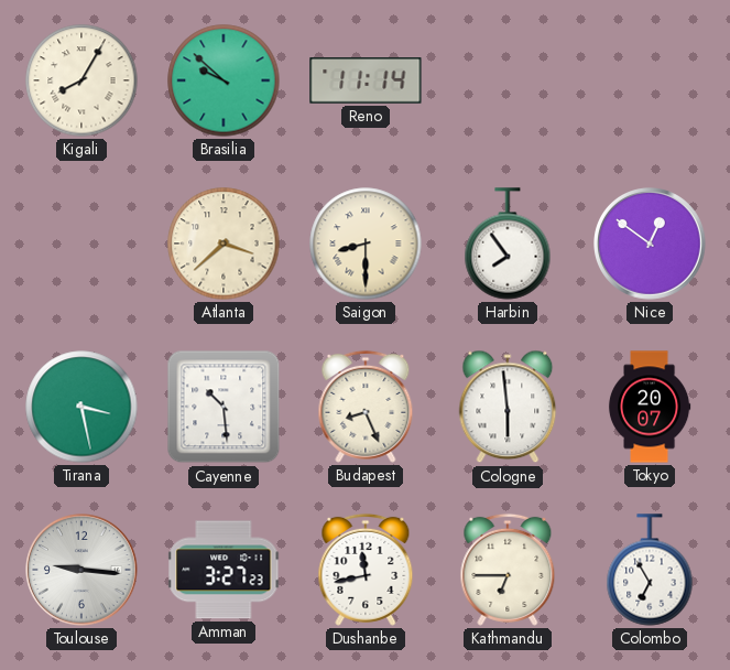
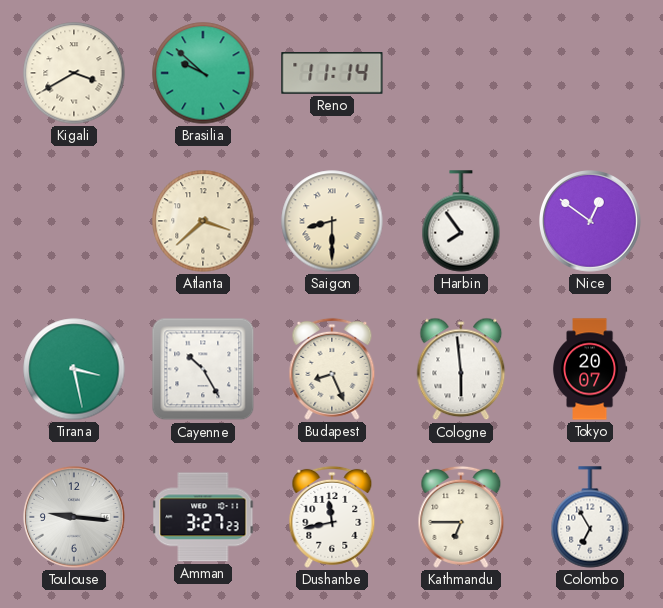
Kigali: 8:05 -> 3:40
Cayenne: 10:29 -> 10:25
